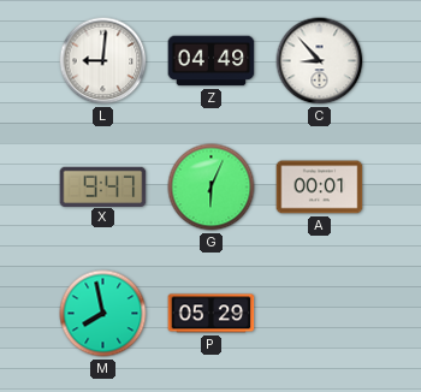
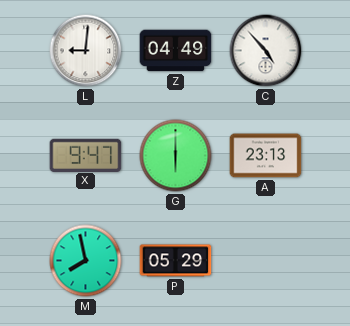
C: 8:53 -> 4:53
G: 6:04 -> 6:00
A: 00:01 -> 23:13
